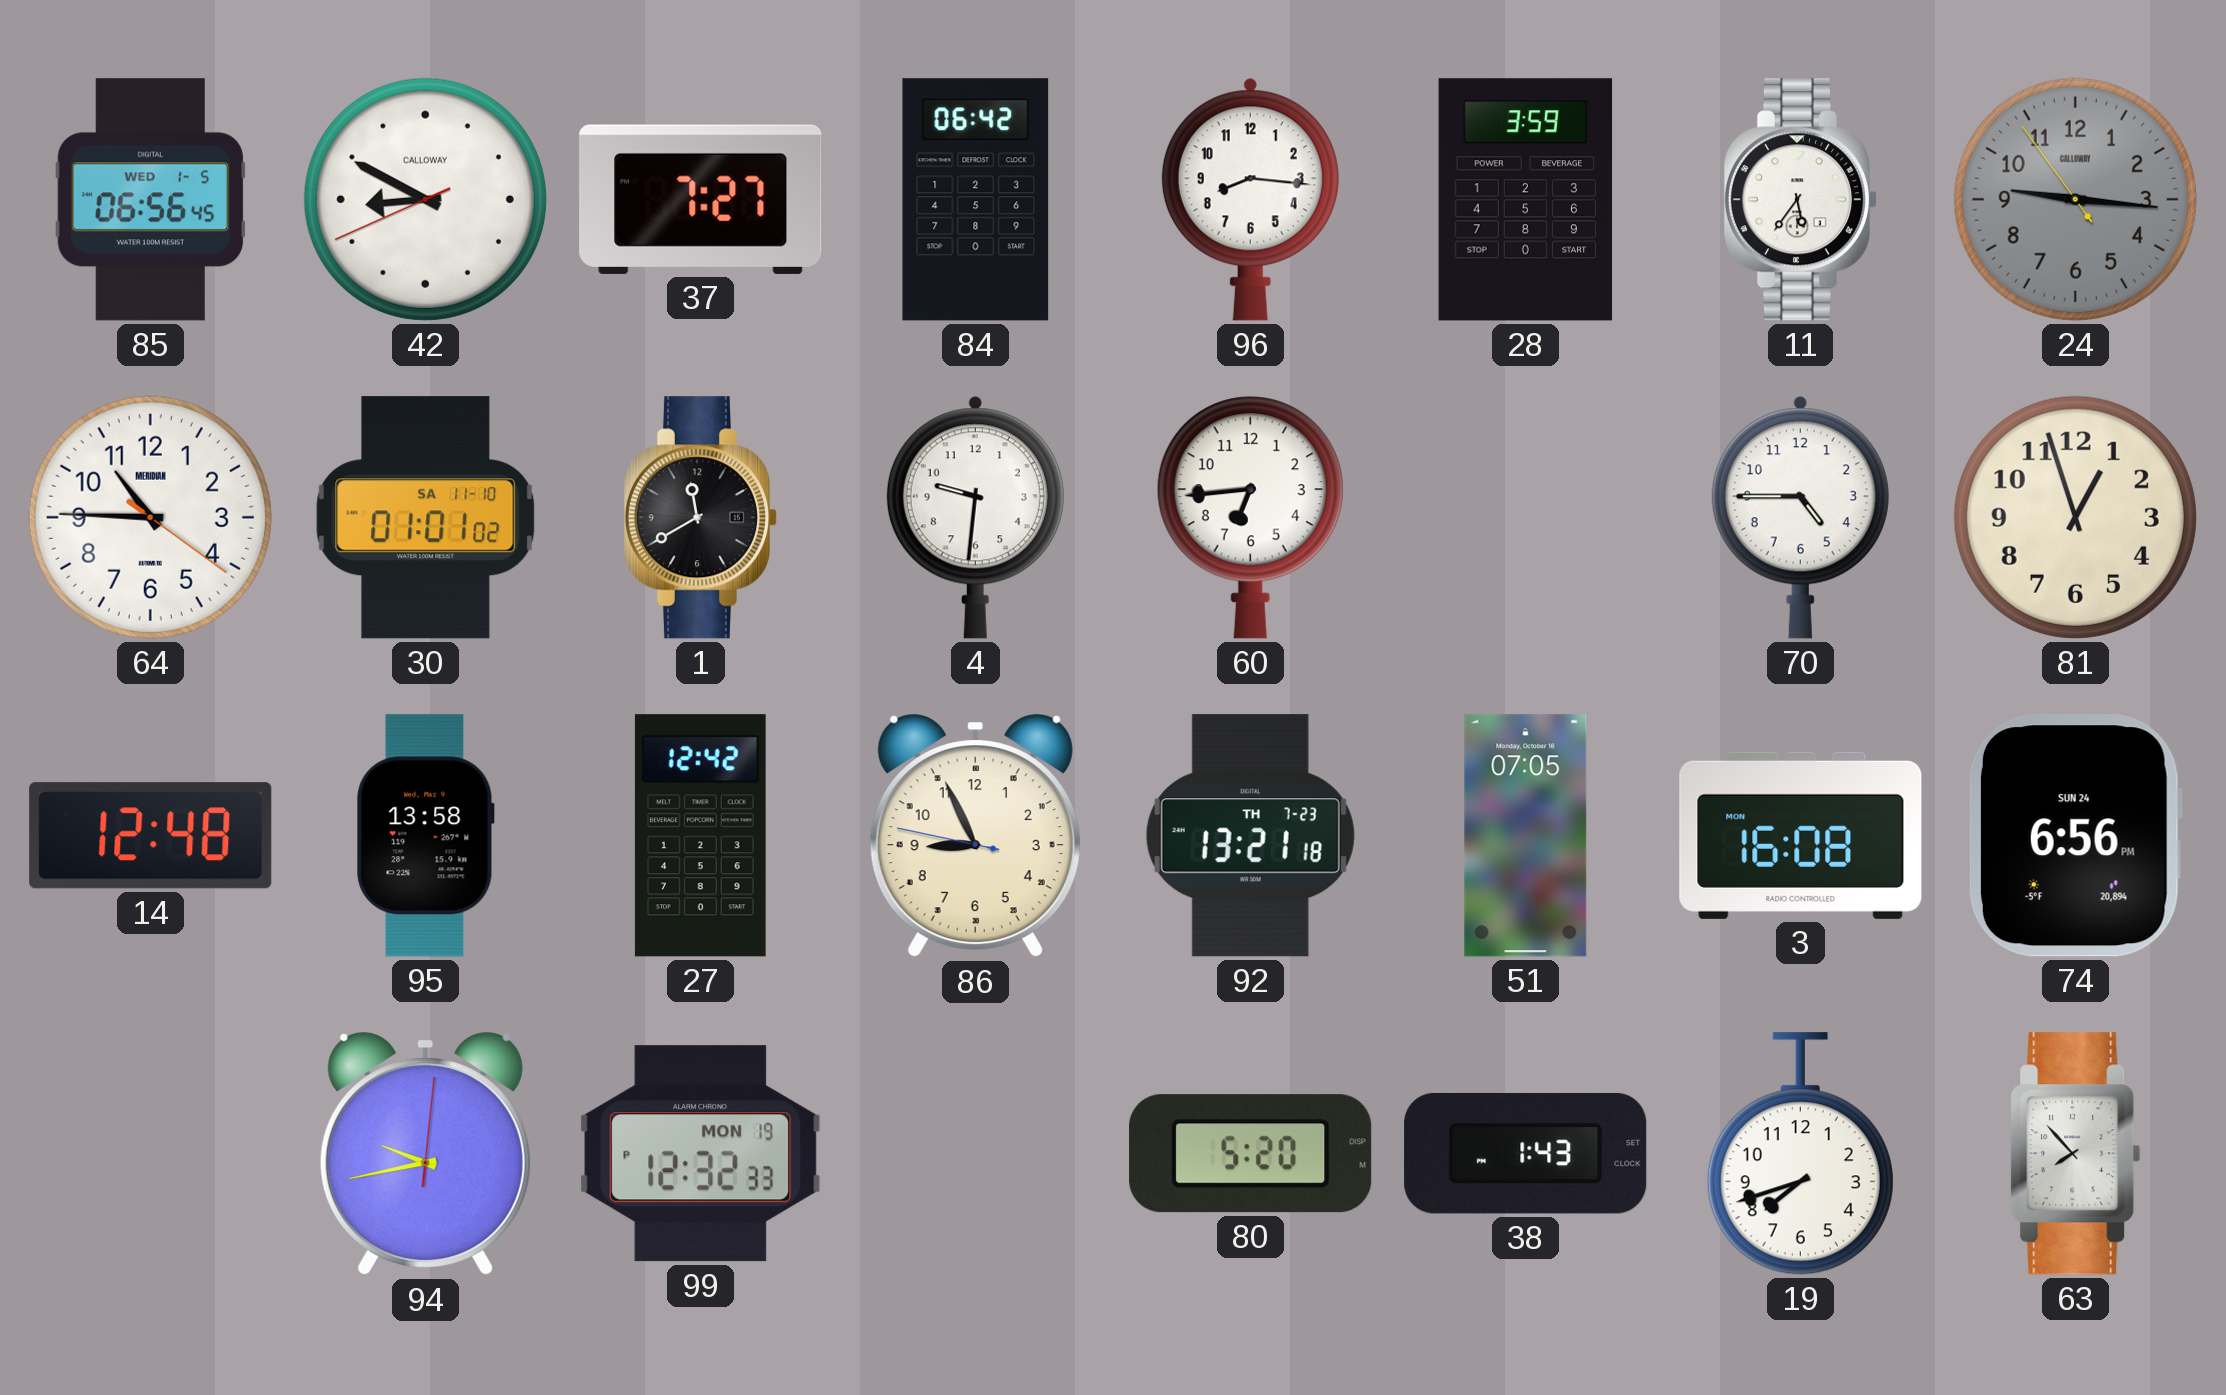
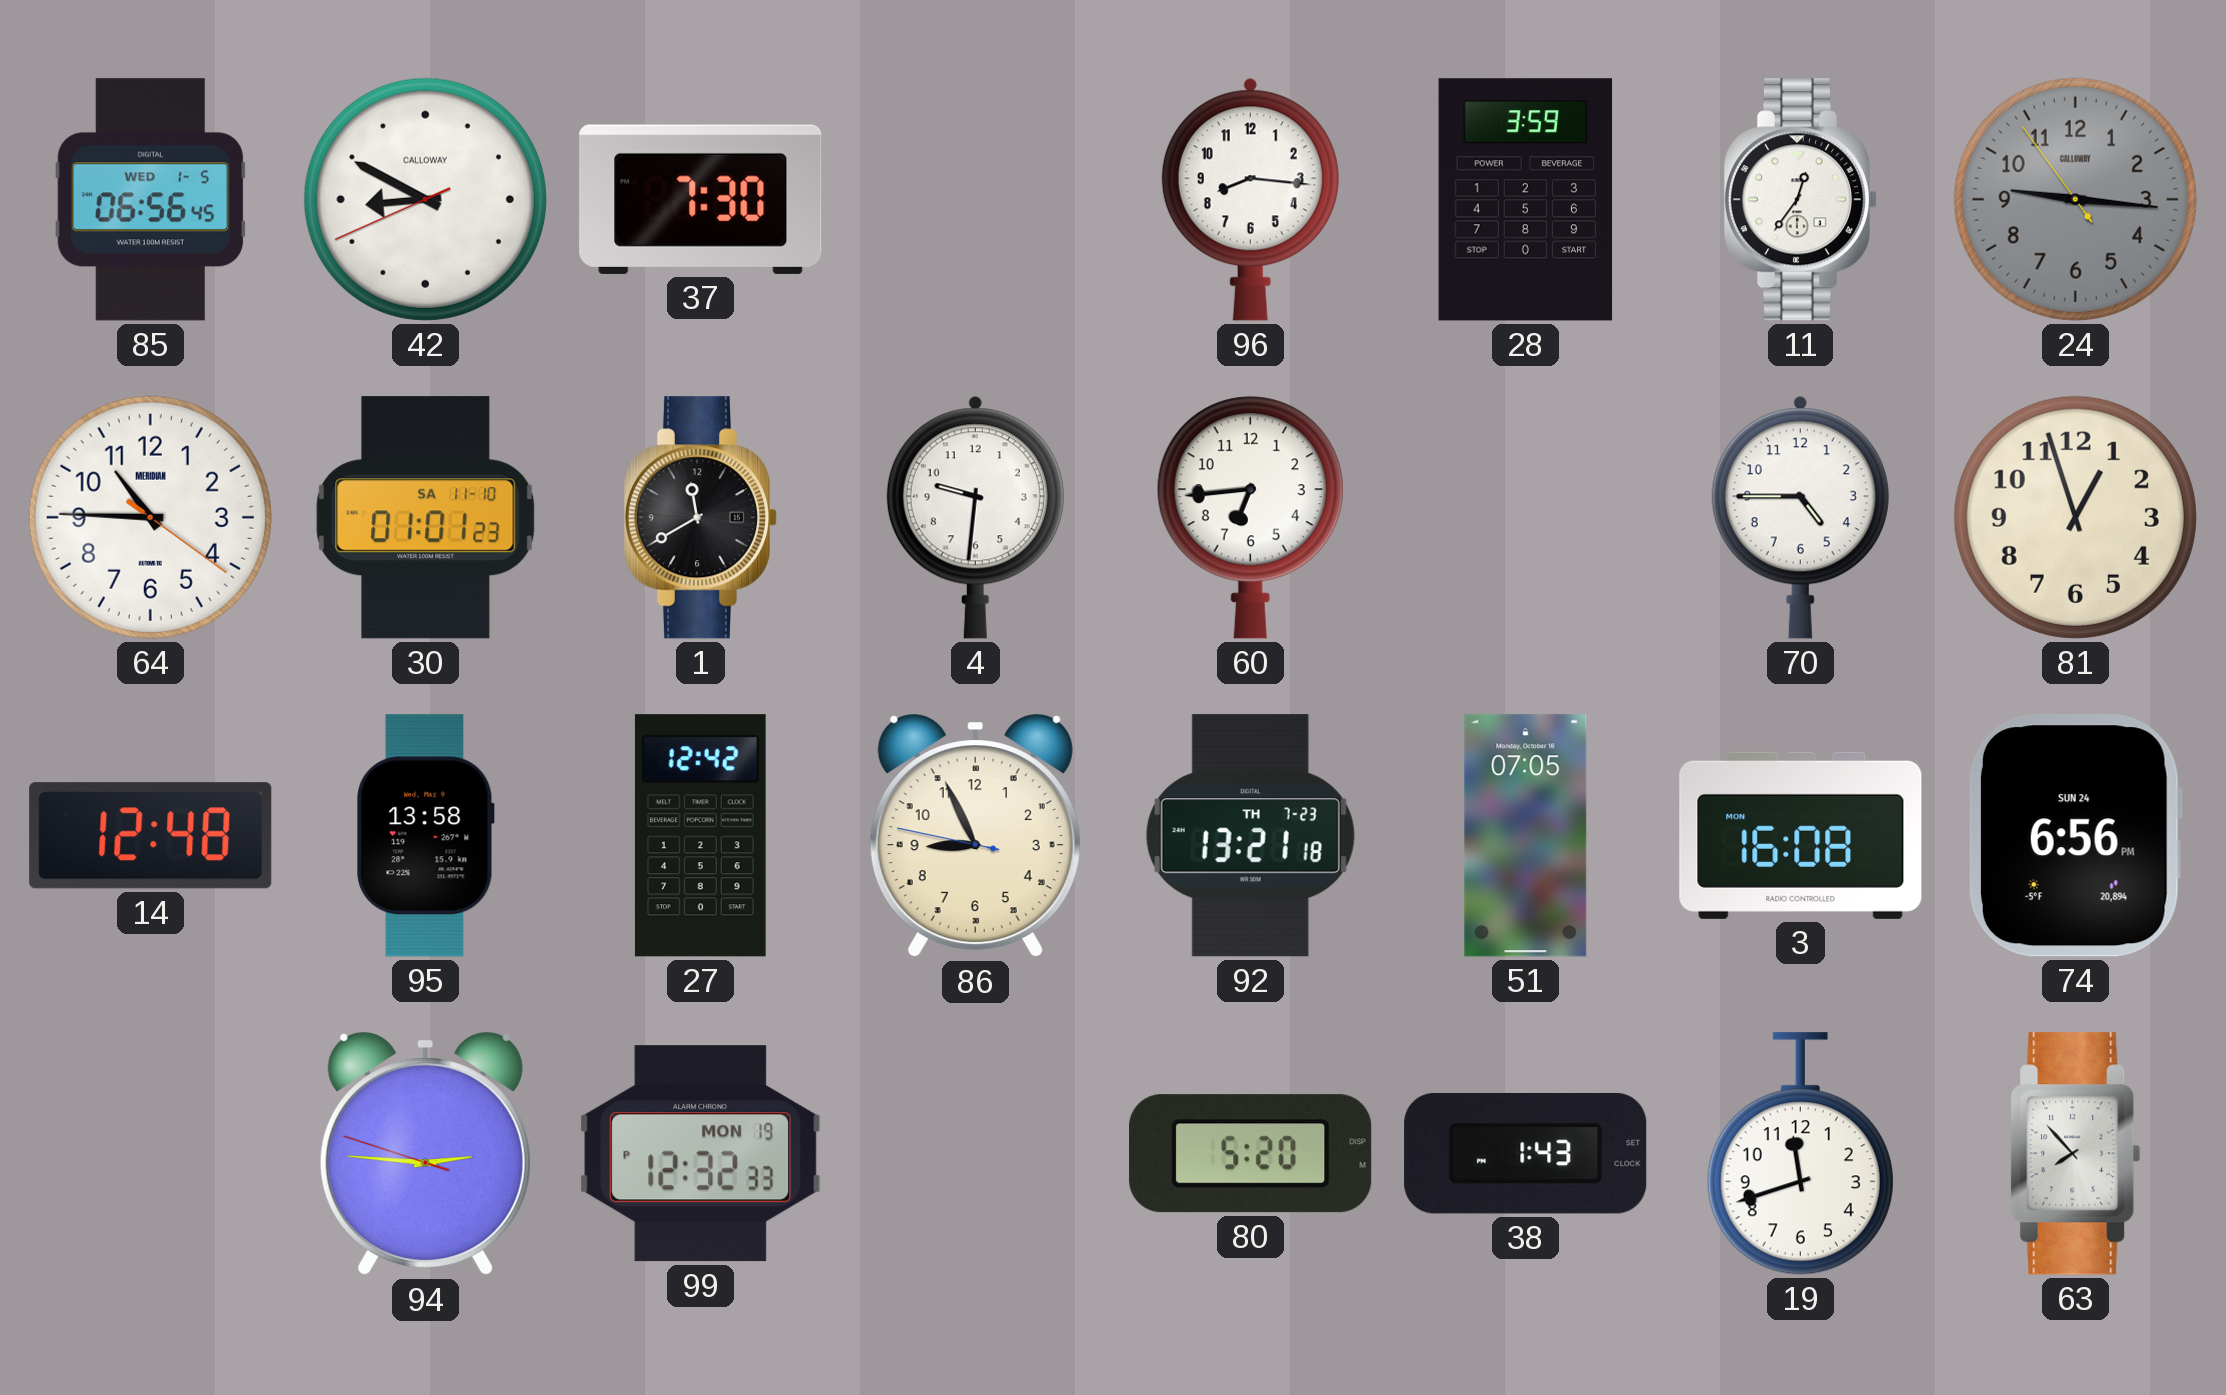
37: 7:27 -> 7:30
84: 06:42 -> none
11: 5:36 -> 12:36
30: 01:01:02 -> 01:01:23
94: 9:43 -> 2:45
19: 7:42 -> 11:42
